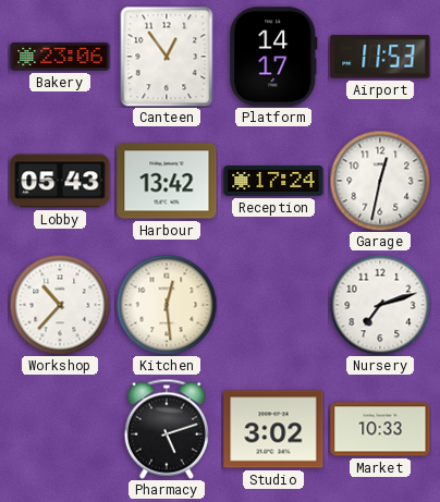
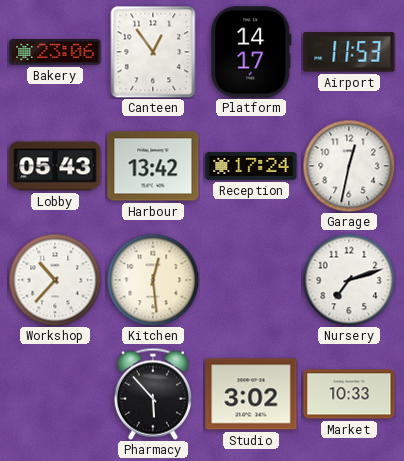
Pharmacy: 5:12 -> 5:53
